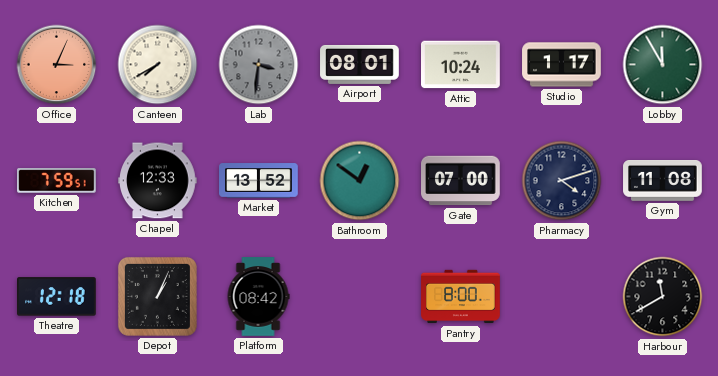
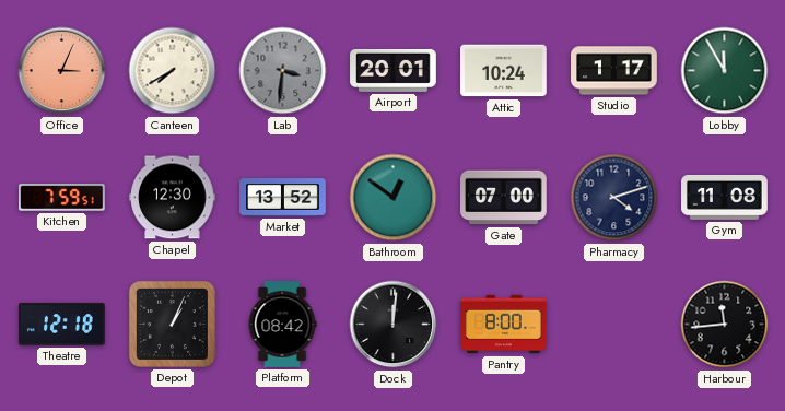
Airport: 08:01 -> 20:01
Chapel: 12:33 -> 12:30
Dock: none -> 12:01
Harbour: 11:40 -> 11:44
